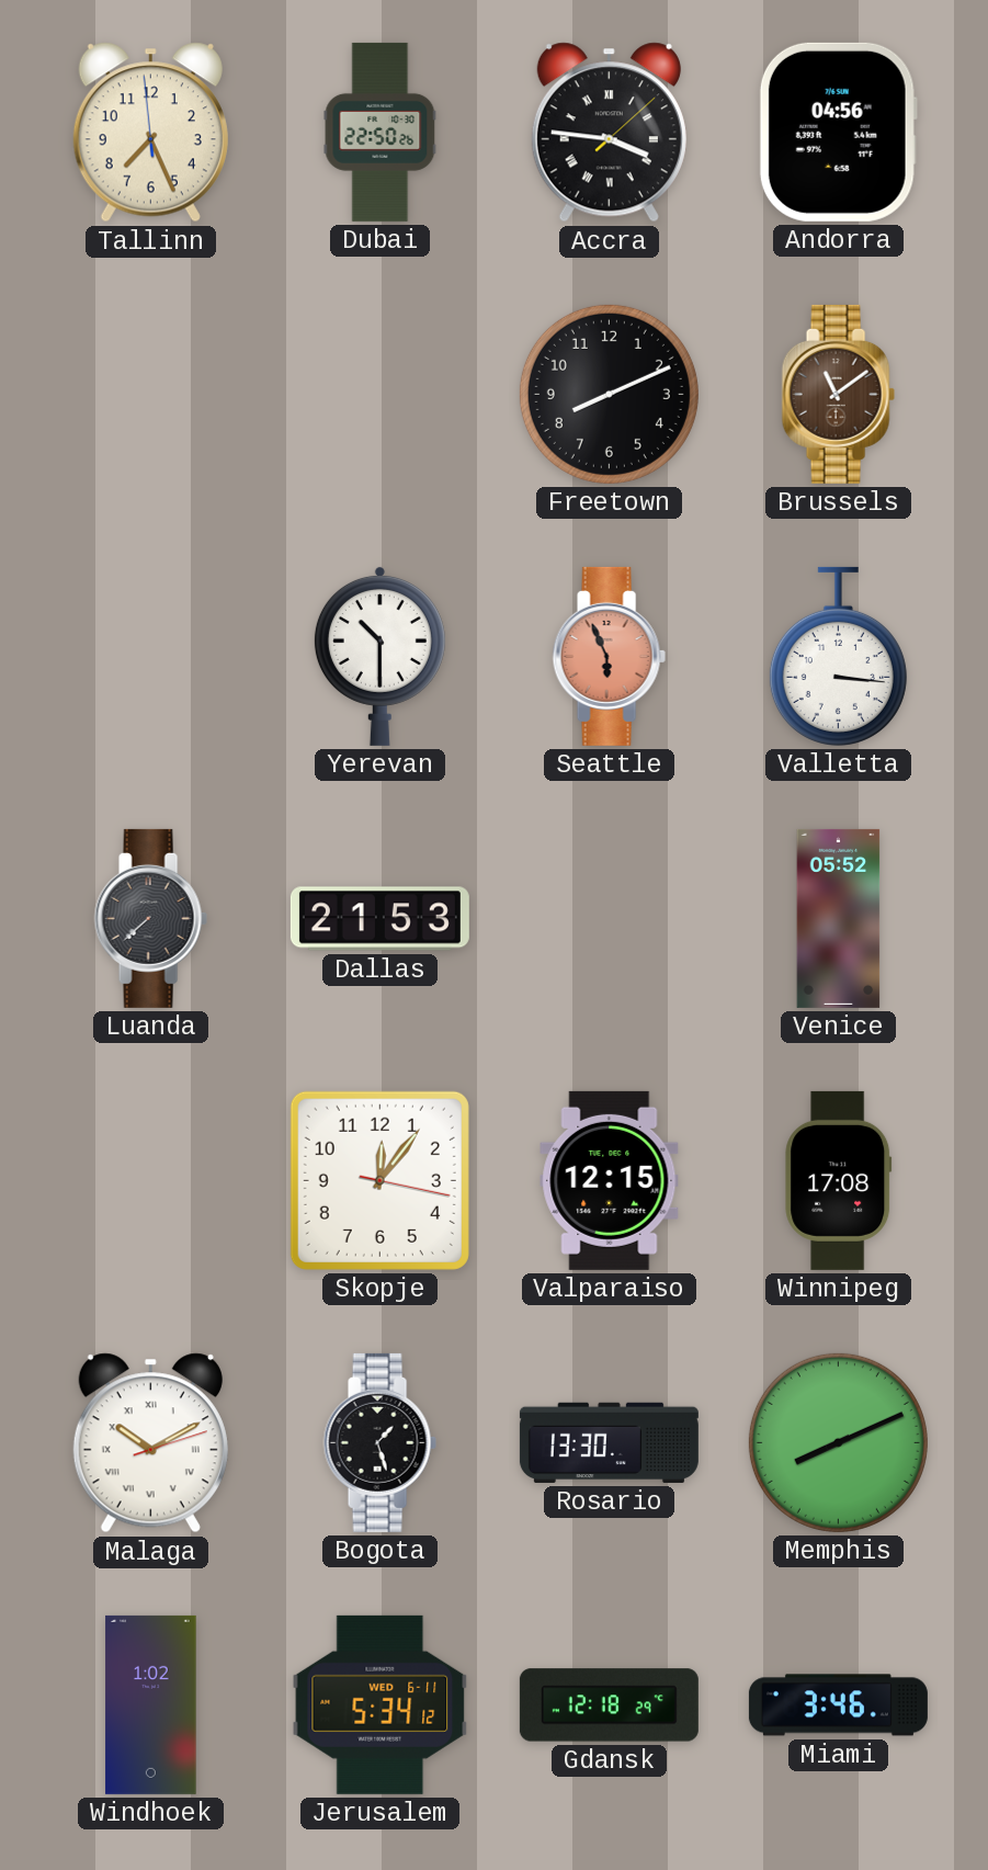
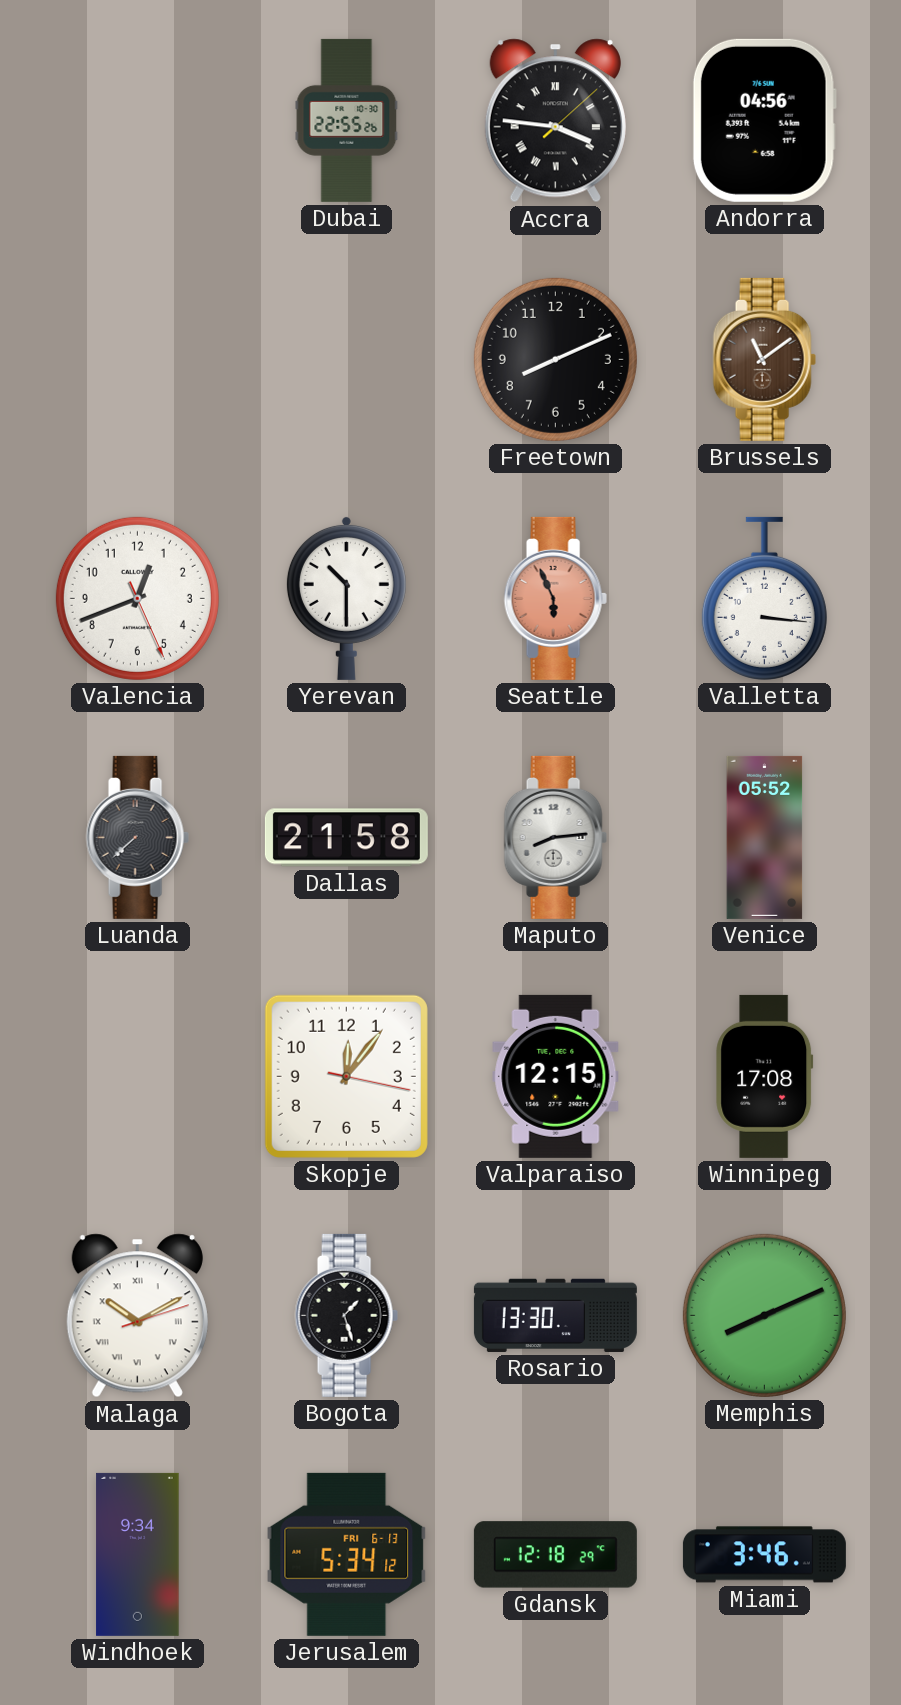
Tallinn: 7:25 -> none
Dubai: 22:50 -> 22:55
Valencia: none -> 12:41
Dallas: 21:53 -> 21:58
Maputo: none -> 8:14
Windhoek: 1:02 -> 9:34
Jerusalem date: WED 6-11 -> FRI 6-13
